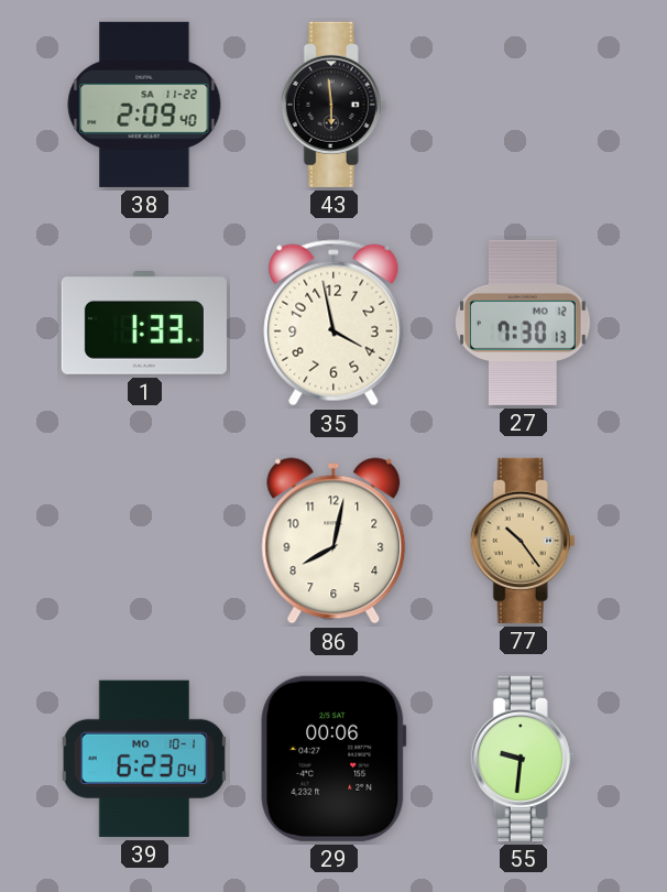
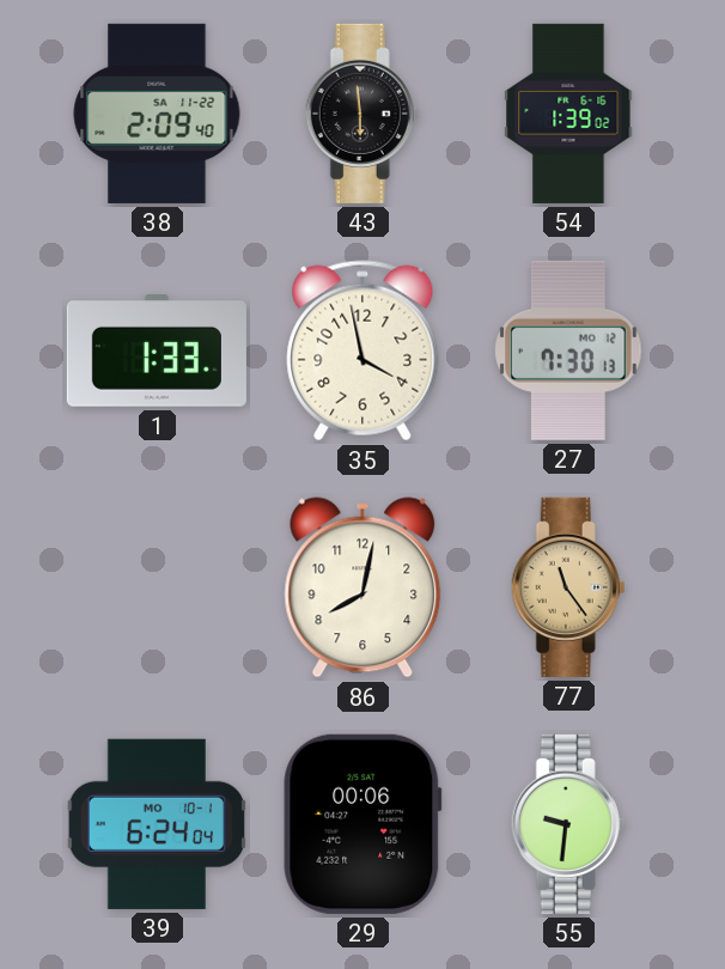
54: none -> 1:39
77: 10:24 -> 11:24
39: 6:23 -> 6:24
